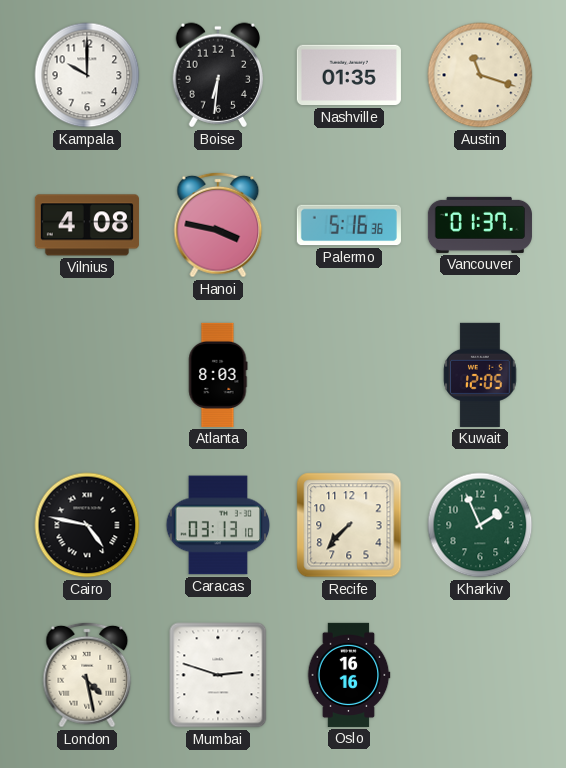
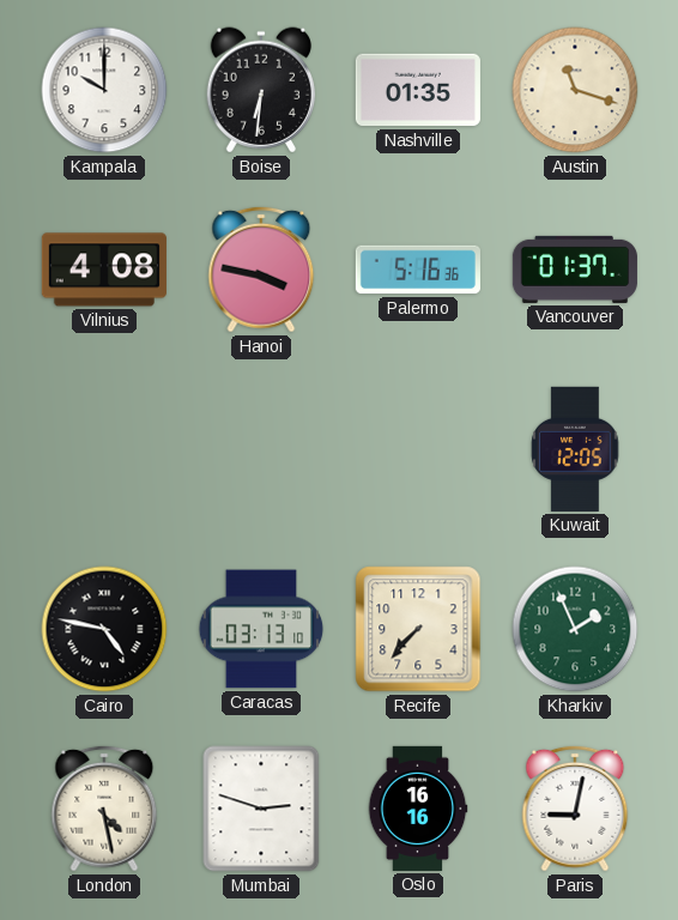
Atlanta: 8:03 -> none
Paris: none -> 9:02
